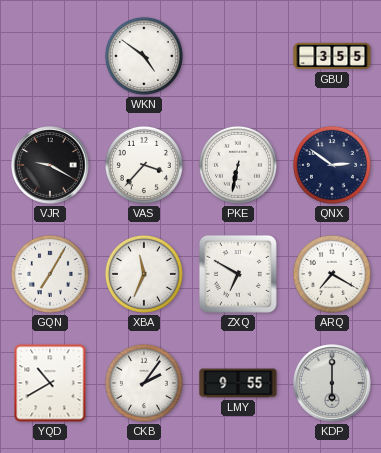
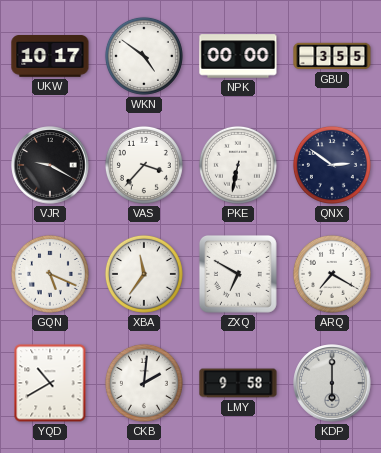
UKW: none -> 10:17
NPK: none -> 00:00
GQN: 7:05 -> 5:19
XBA: 11:34 -> 11:36
CKB: 2:06 -> 2:01
LMY: 9:55 -> 9:58
